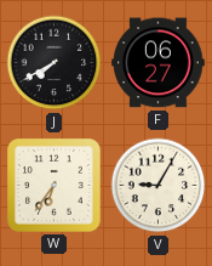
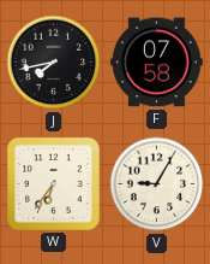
J: 7:40 -> 7:43
F: 06:27 -> 07:58
